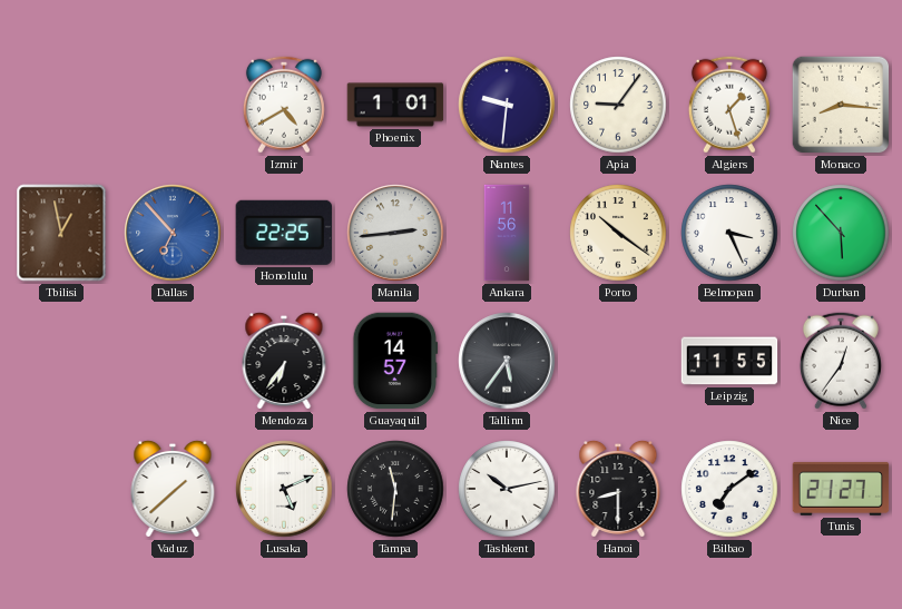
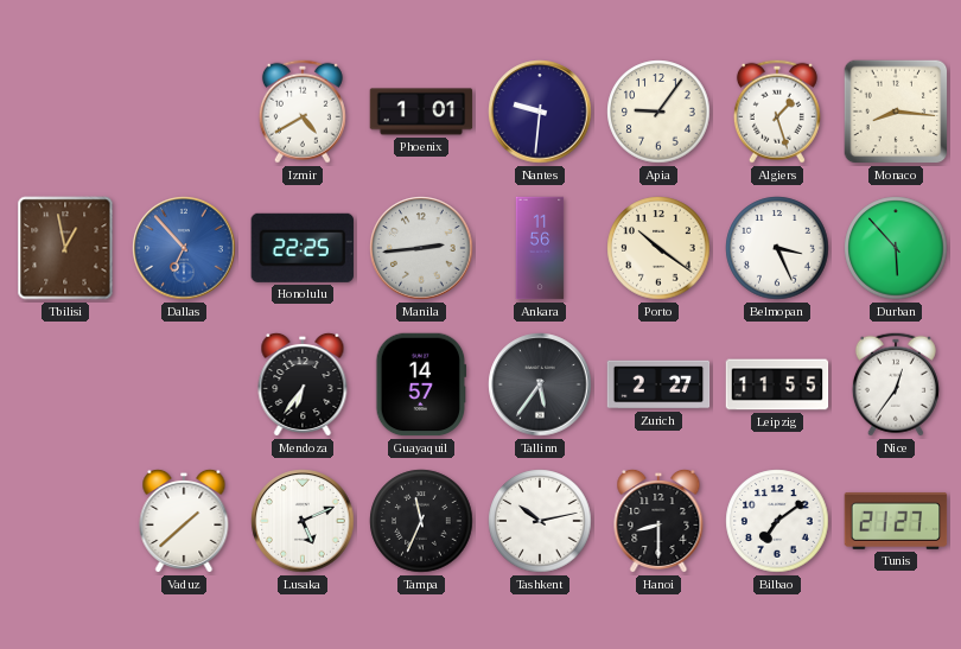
Zurich: none -> 2:27
Tampa: 11:31 -> 11:34
